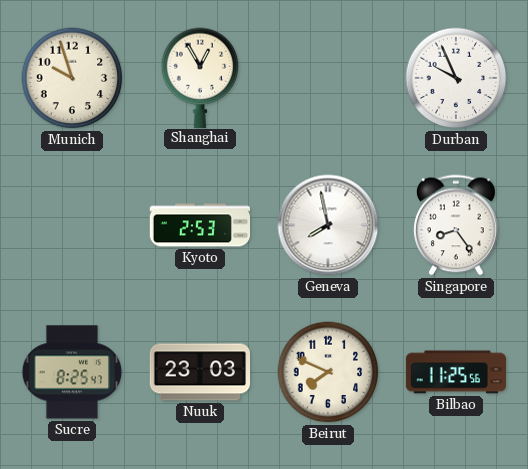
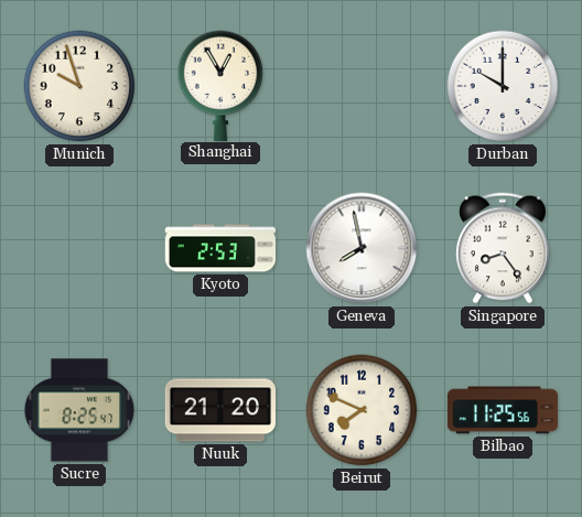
Durban: 9:56 -> 10:00
Nuuk: 23:03 -> 21:20
